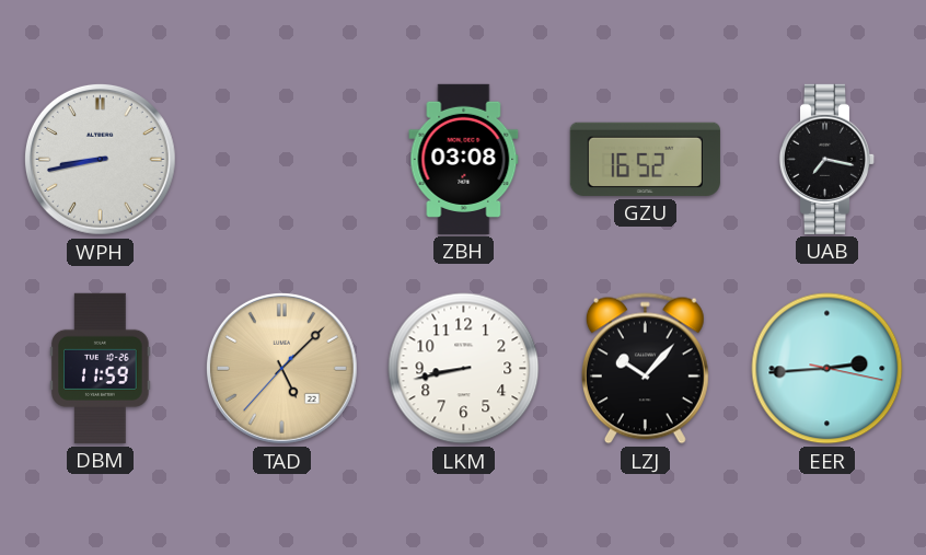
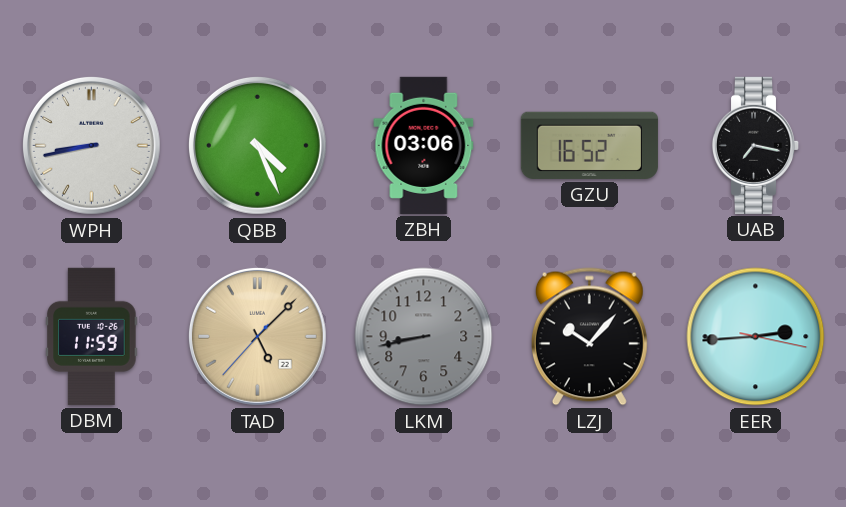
QBB: none -> 4:26
ZBH: 03:08 -> 03:06
LKM dial: white -> grey
